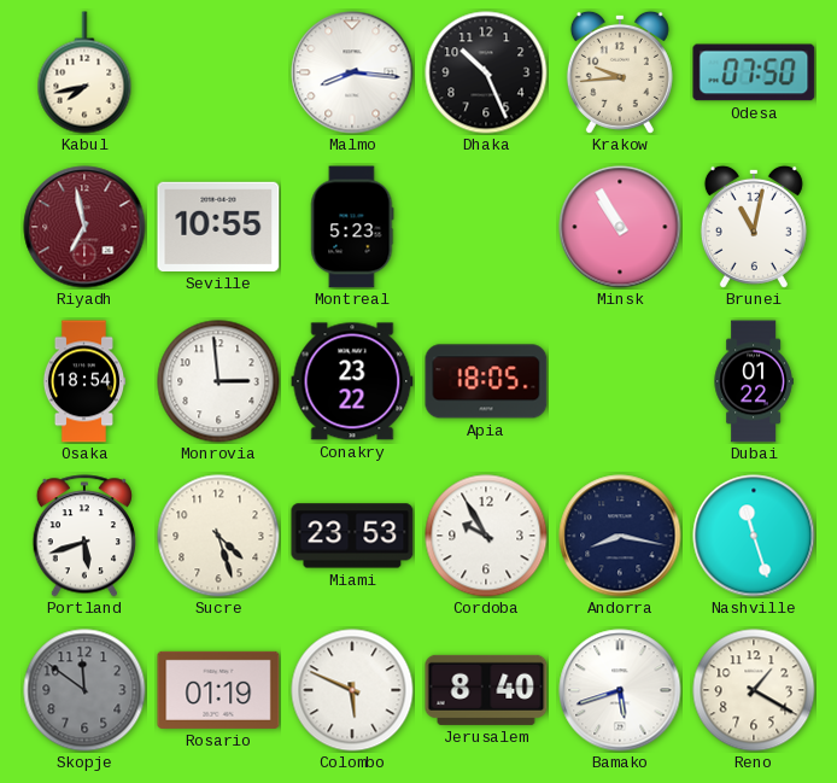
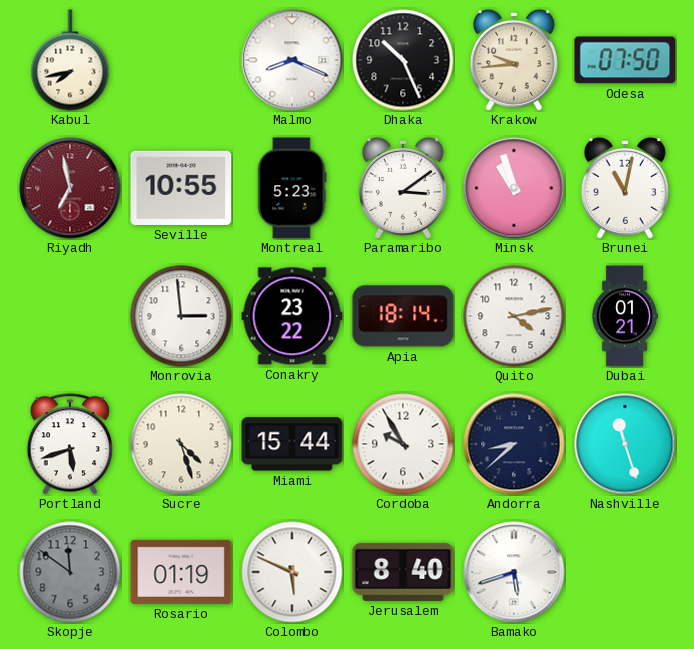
Malmo: 8:16 -> 8:19
Paramaribo: none -> 3:09
Minsk: 10:55 -> 10:57
Osaka: 18:54 -> none
Apia: 18:05 -> 18:14
Quito: none -> 4:13
Dubai: 01:22 -> 01:21
Miami: 23:53 -> 15:44
Andorra: 8:17 -> 8:38
Reno: 1:20 -> none
